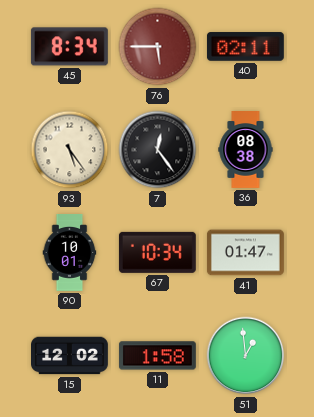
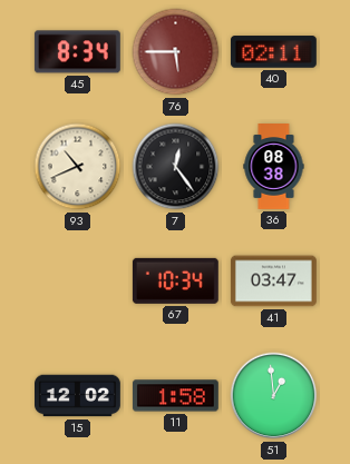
93: 5:24 -> 10:41
90: 10:01 -> none
41: 01:47 -> 03:47
